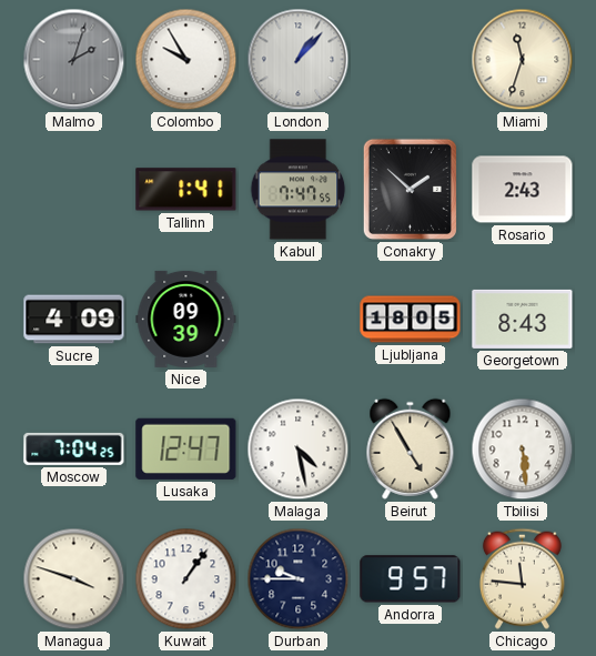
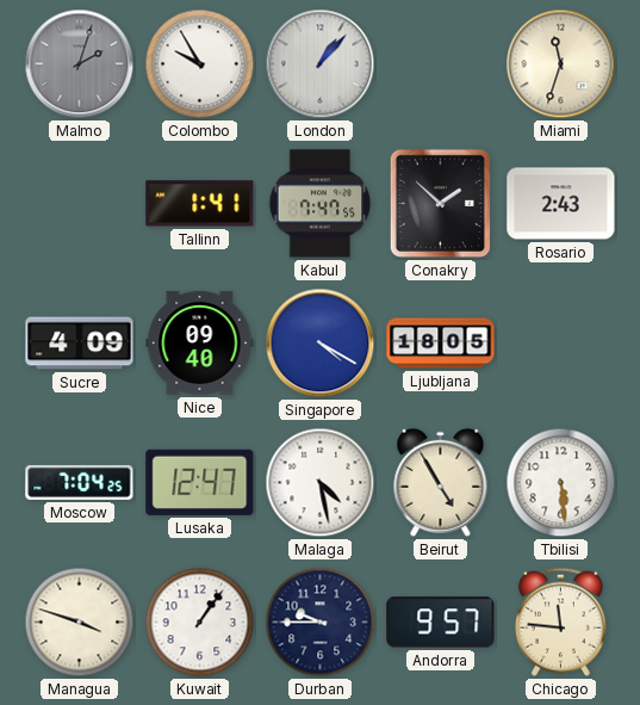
Nice: 09:39 -> 09:40
Singapore: none -> 4:20
Georgetown: 8:43 -> none
